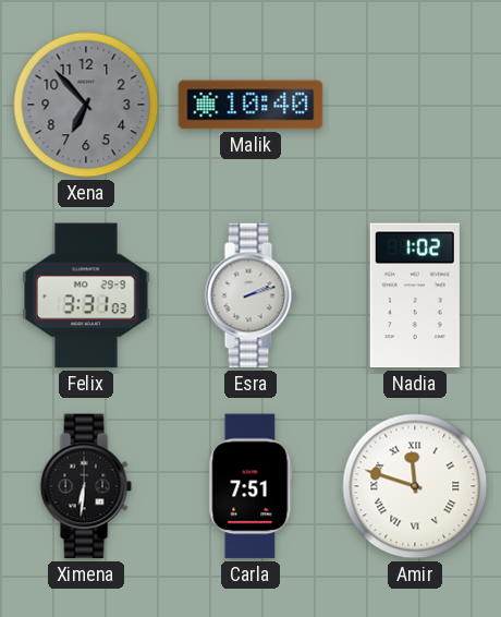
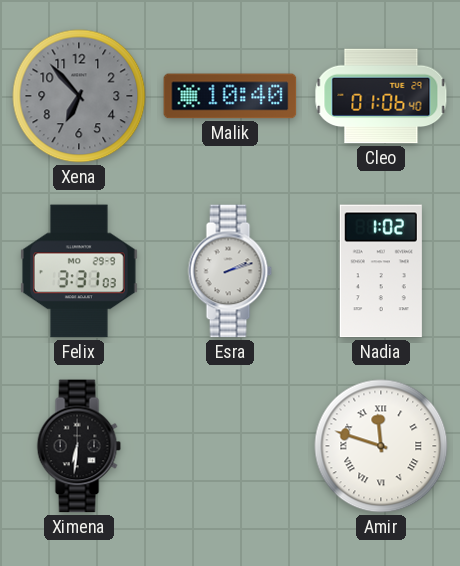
Cleo: none -> 01:06
Carla: 7:51 -> none
